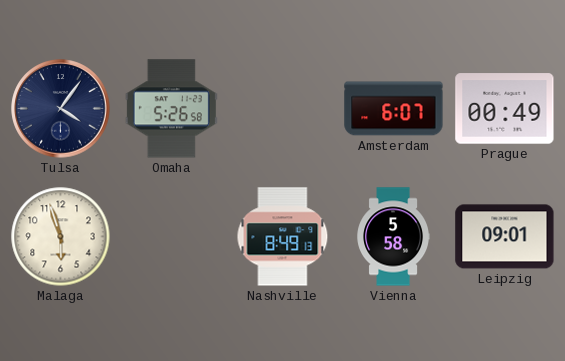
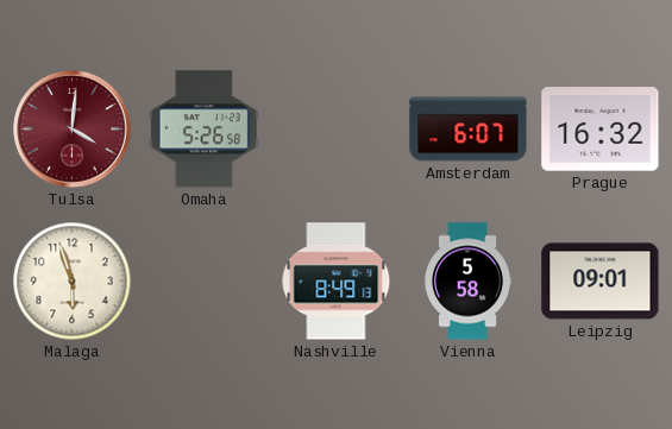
Tulsa: 4:06 -> 4:01
Tulsa dial: navy -> burgundy
Prague: 00:49 -> 16:32
